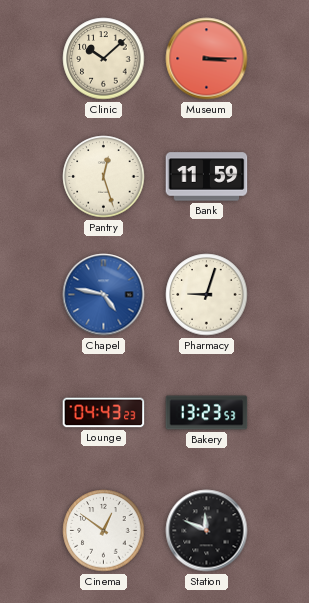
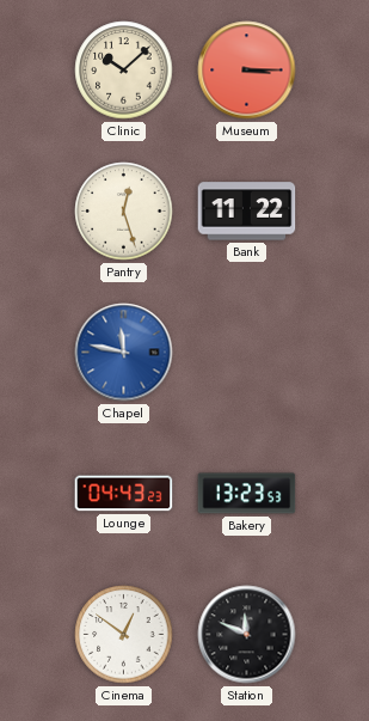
Bank: 11:59 -> 11:22
Chapel: 4:47 -> 11:47
Pharmacy: 9:03 -> none
